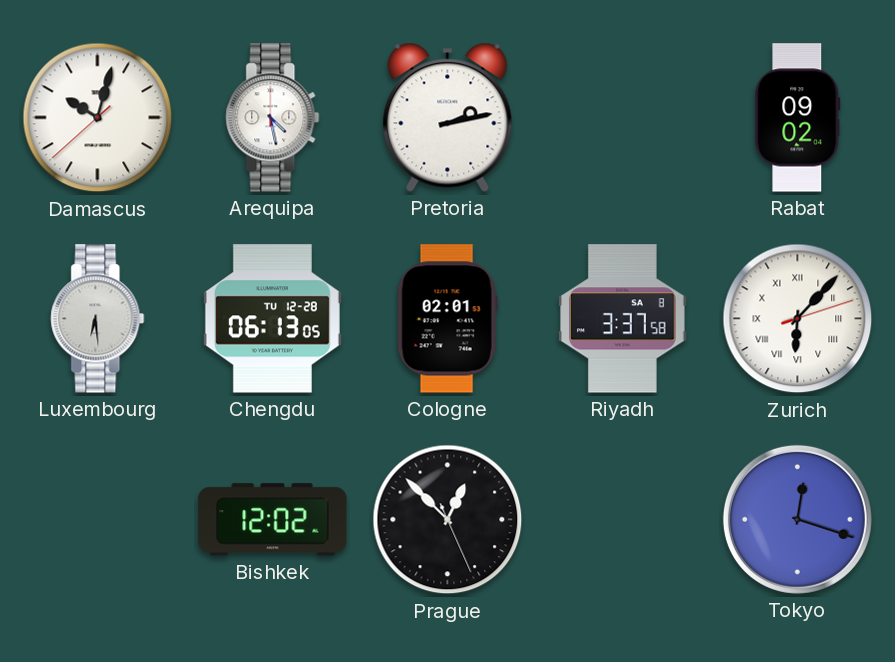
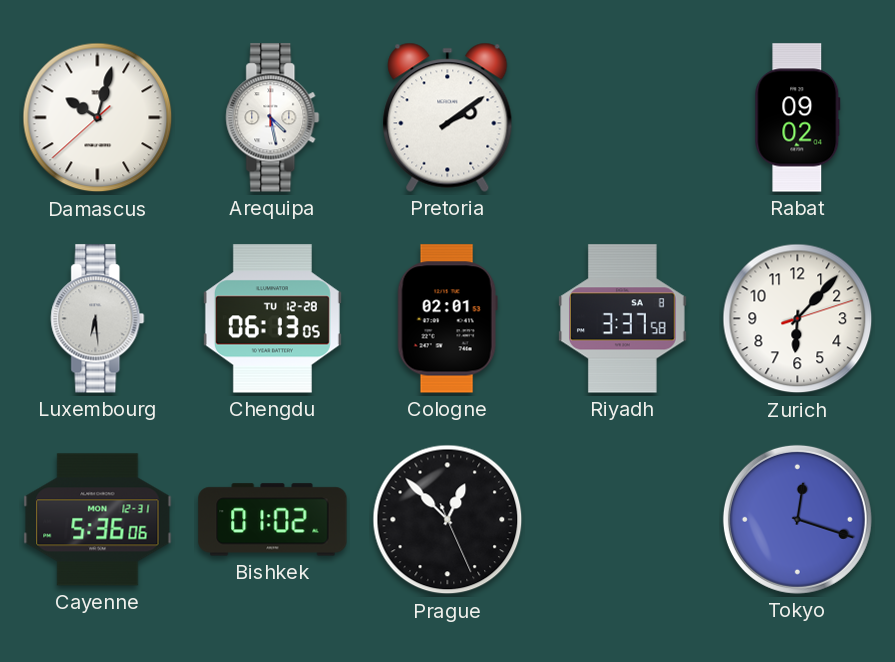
Pretoria: 2:13 -> 2:09
Zurich numerals: Roman -> Arabic
Cayenne: none -> 5:36
Bishkek: 12:02 -> 01:02
